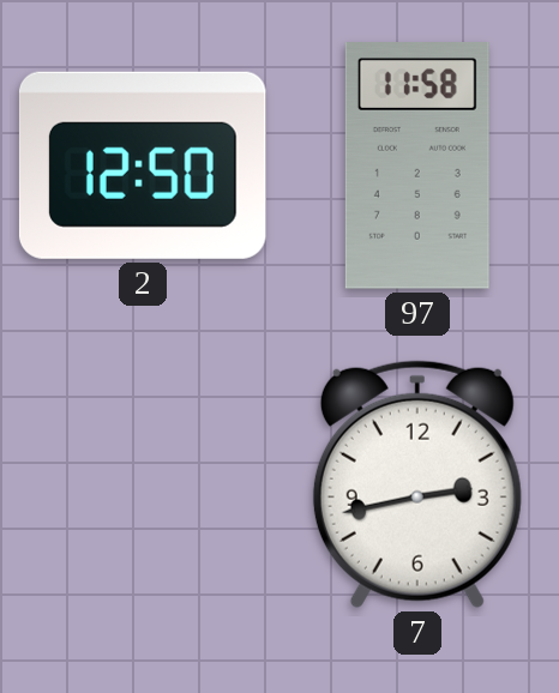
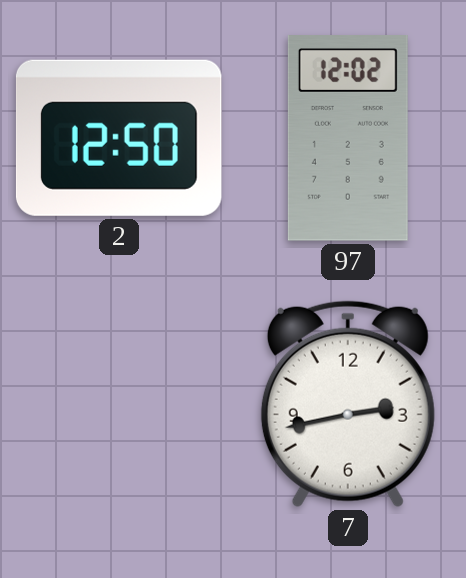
97: 11:58 -> 12:02
